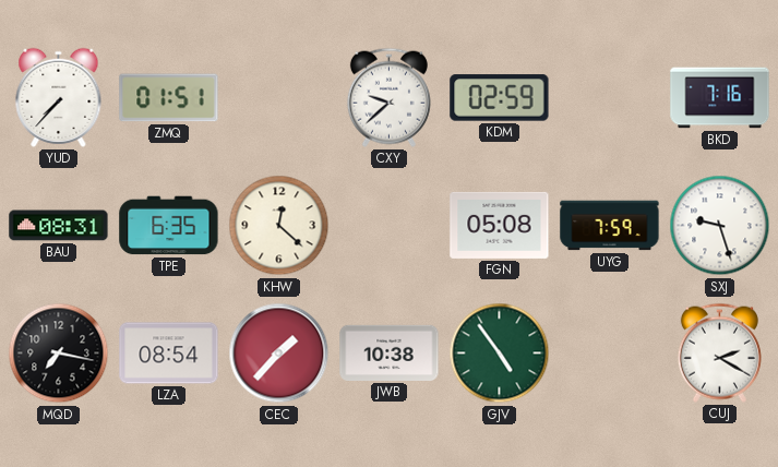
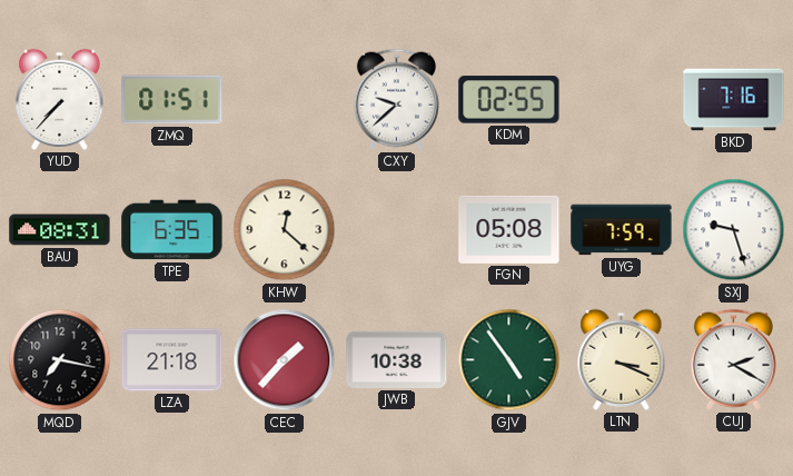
KDM: 02:59 -> 02:55
LZA: 08:54 -> 21:18
LTN: none -> 3:19
